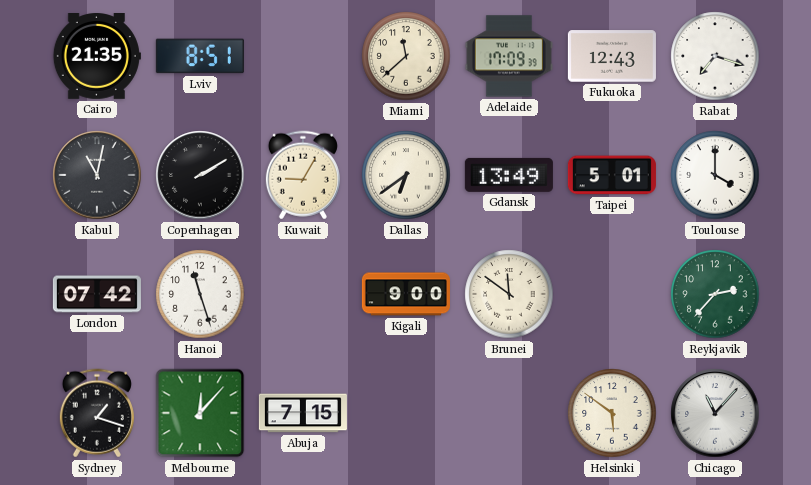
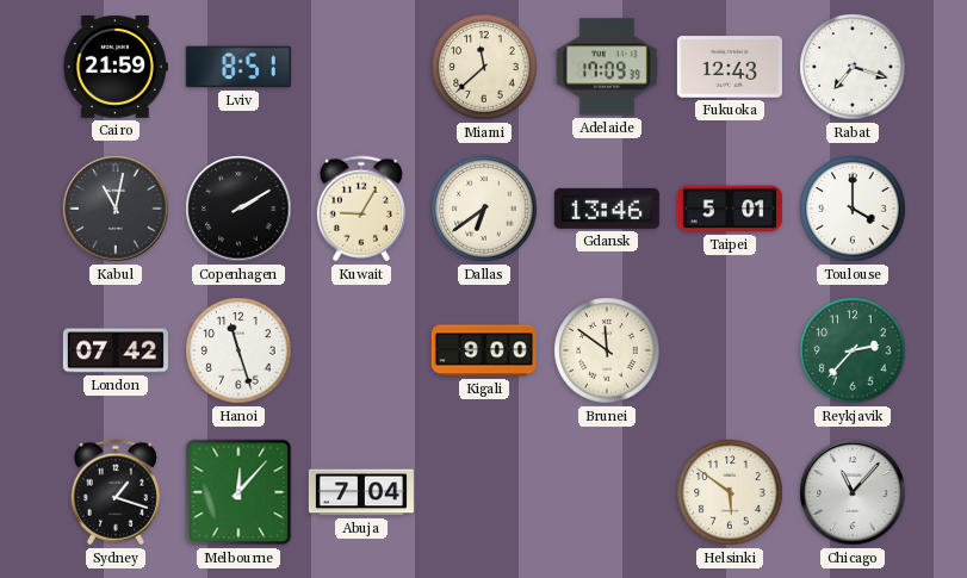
Cairo: 21:35 -> 21:59
Gdansk: 13:49 -> 13:46
Abuja: 7:15 -> 7:04
